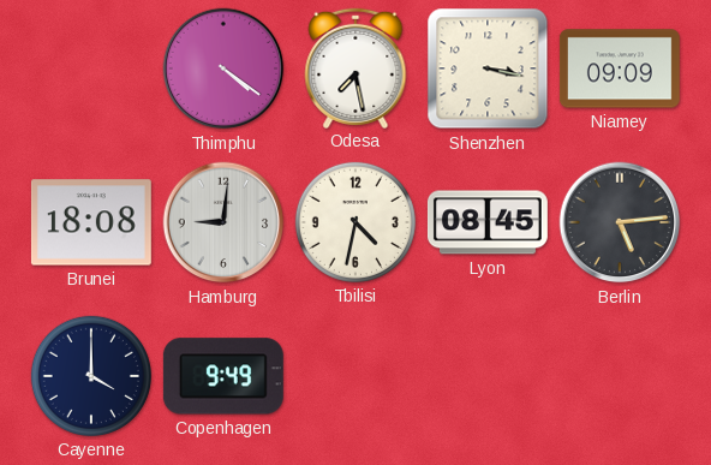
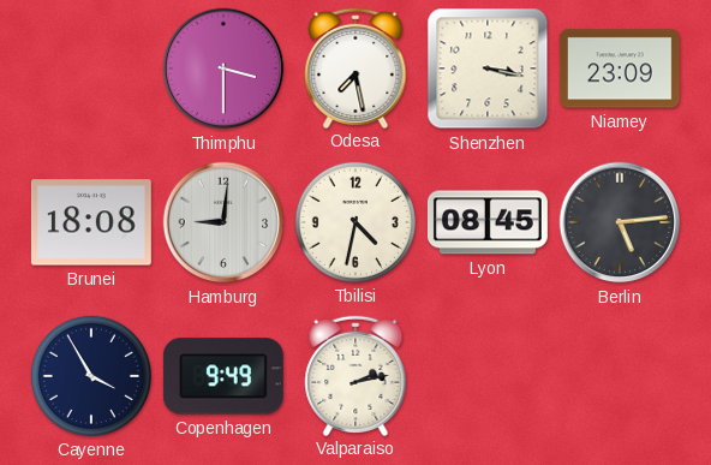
Thimphu: 4:21 -> 3:30
Niamey: 09:09 -> 23:09
Cayenne: 4:00 -> 3:55
Valparaiso: none -> 2:13
